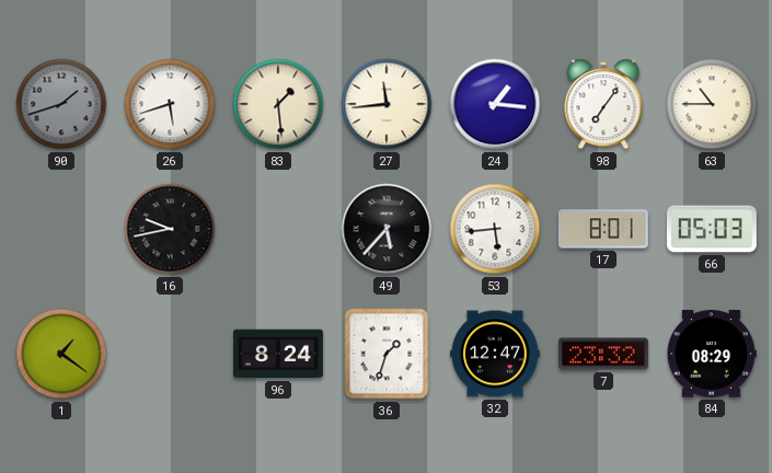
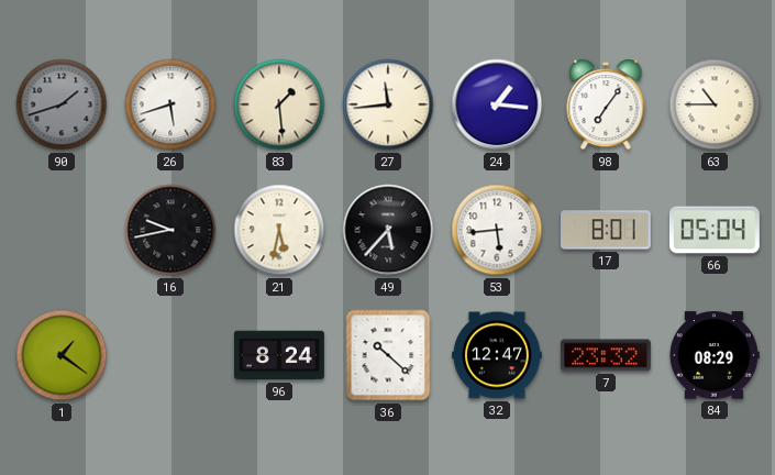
21: none -> 5:32
66: 05:03 -> 05:04
36: 1:33 -> 10:22
